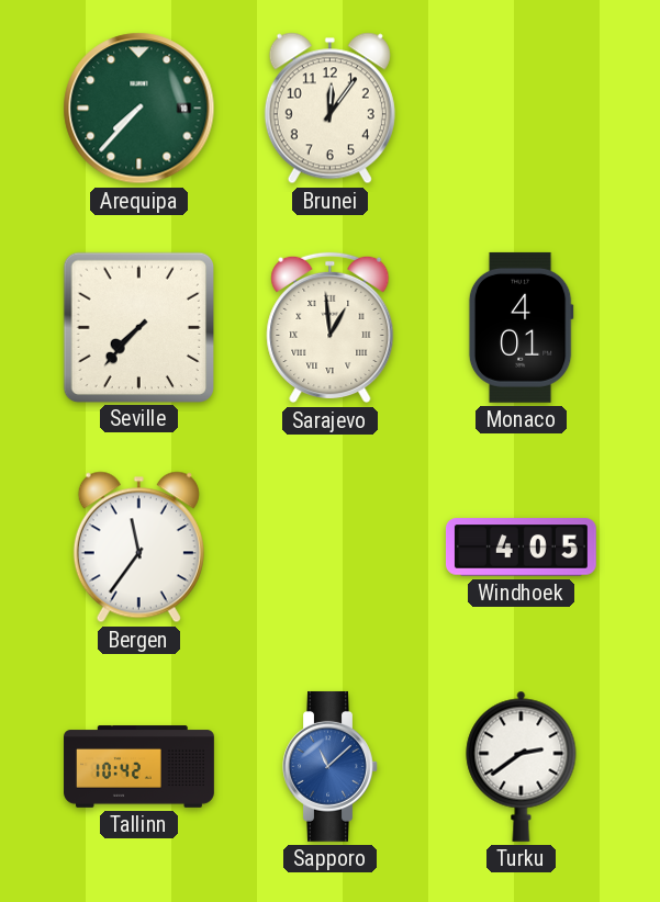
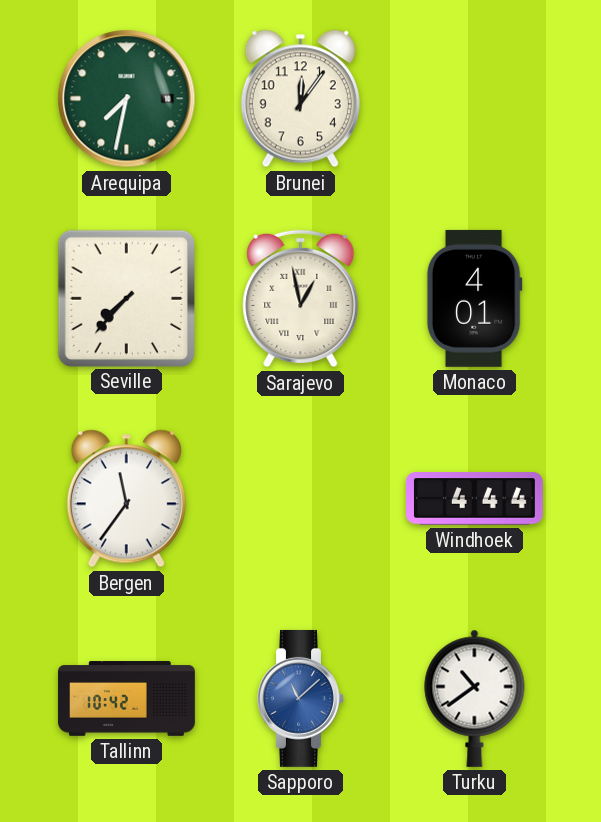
Arequipa: 7:37 -> 7:32
Sarajevo: 12:59 -> 12:58
Windhoek: 4:05 -> 4:44
Turku: 2:39 -> 10:39
